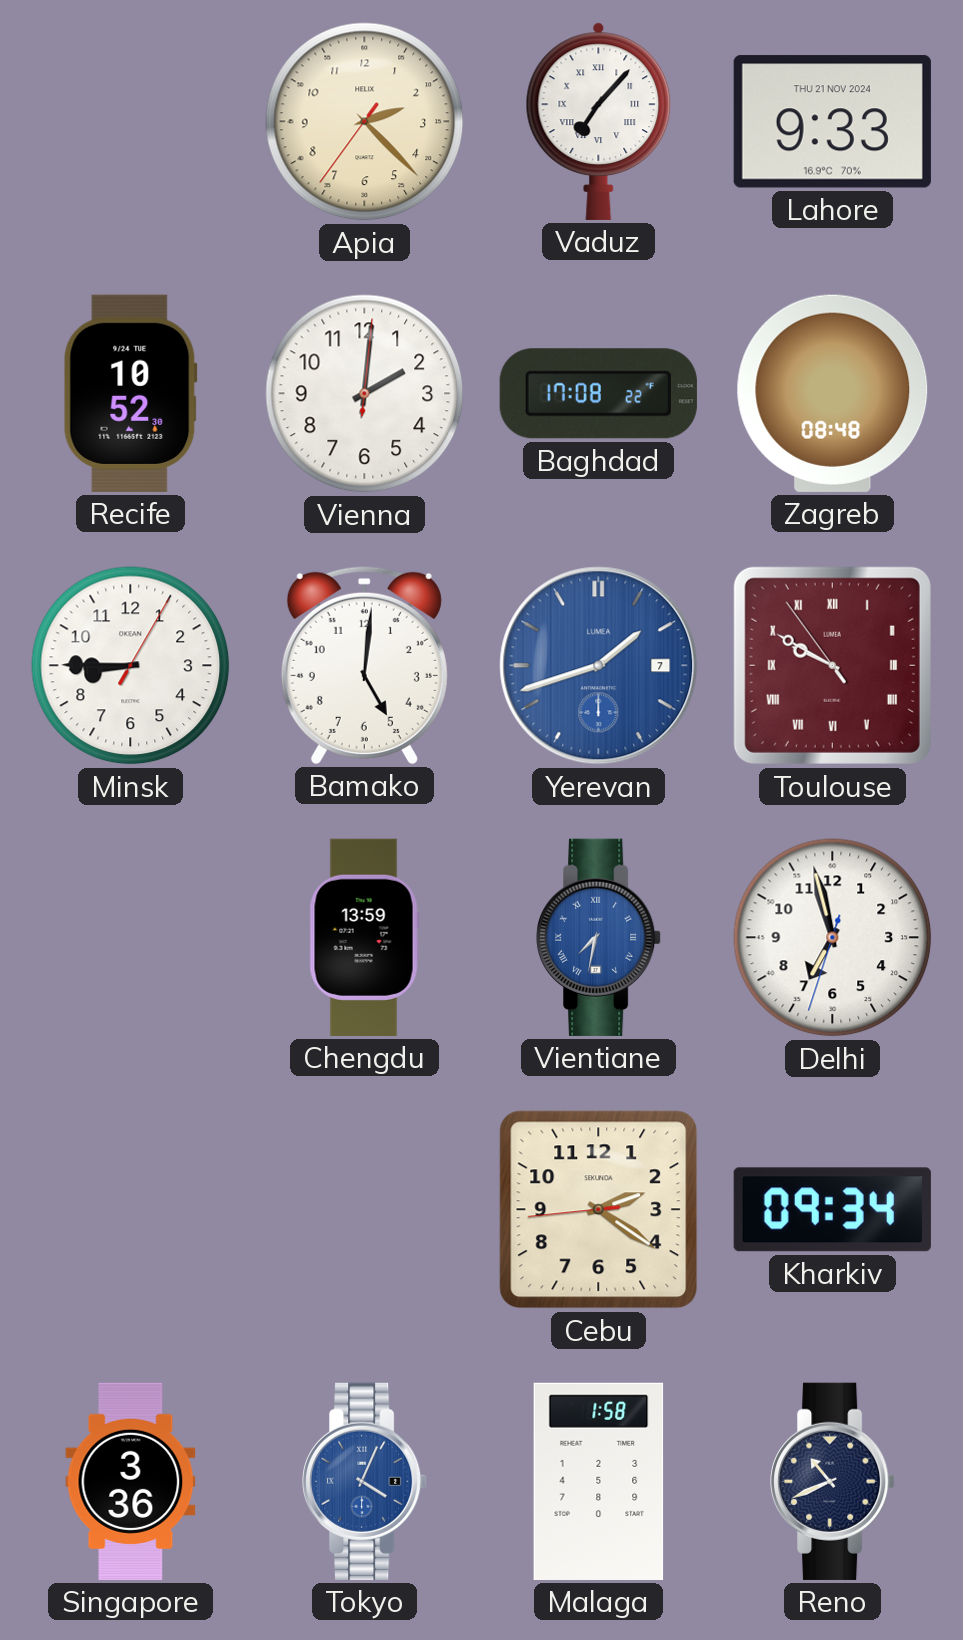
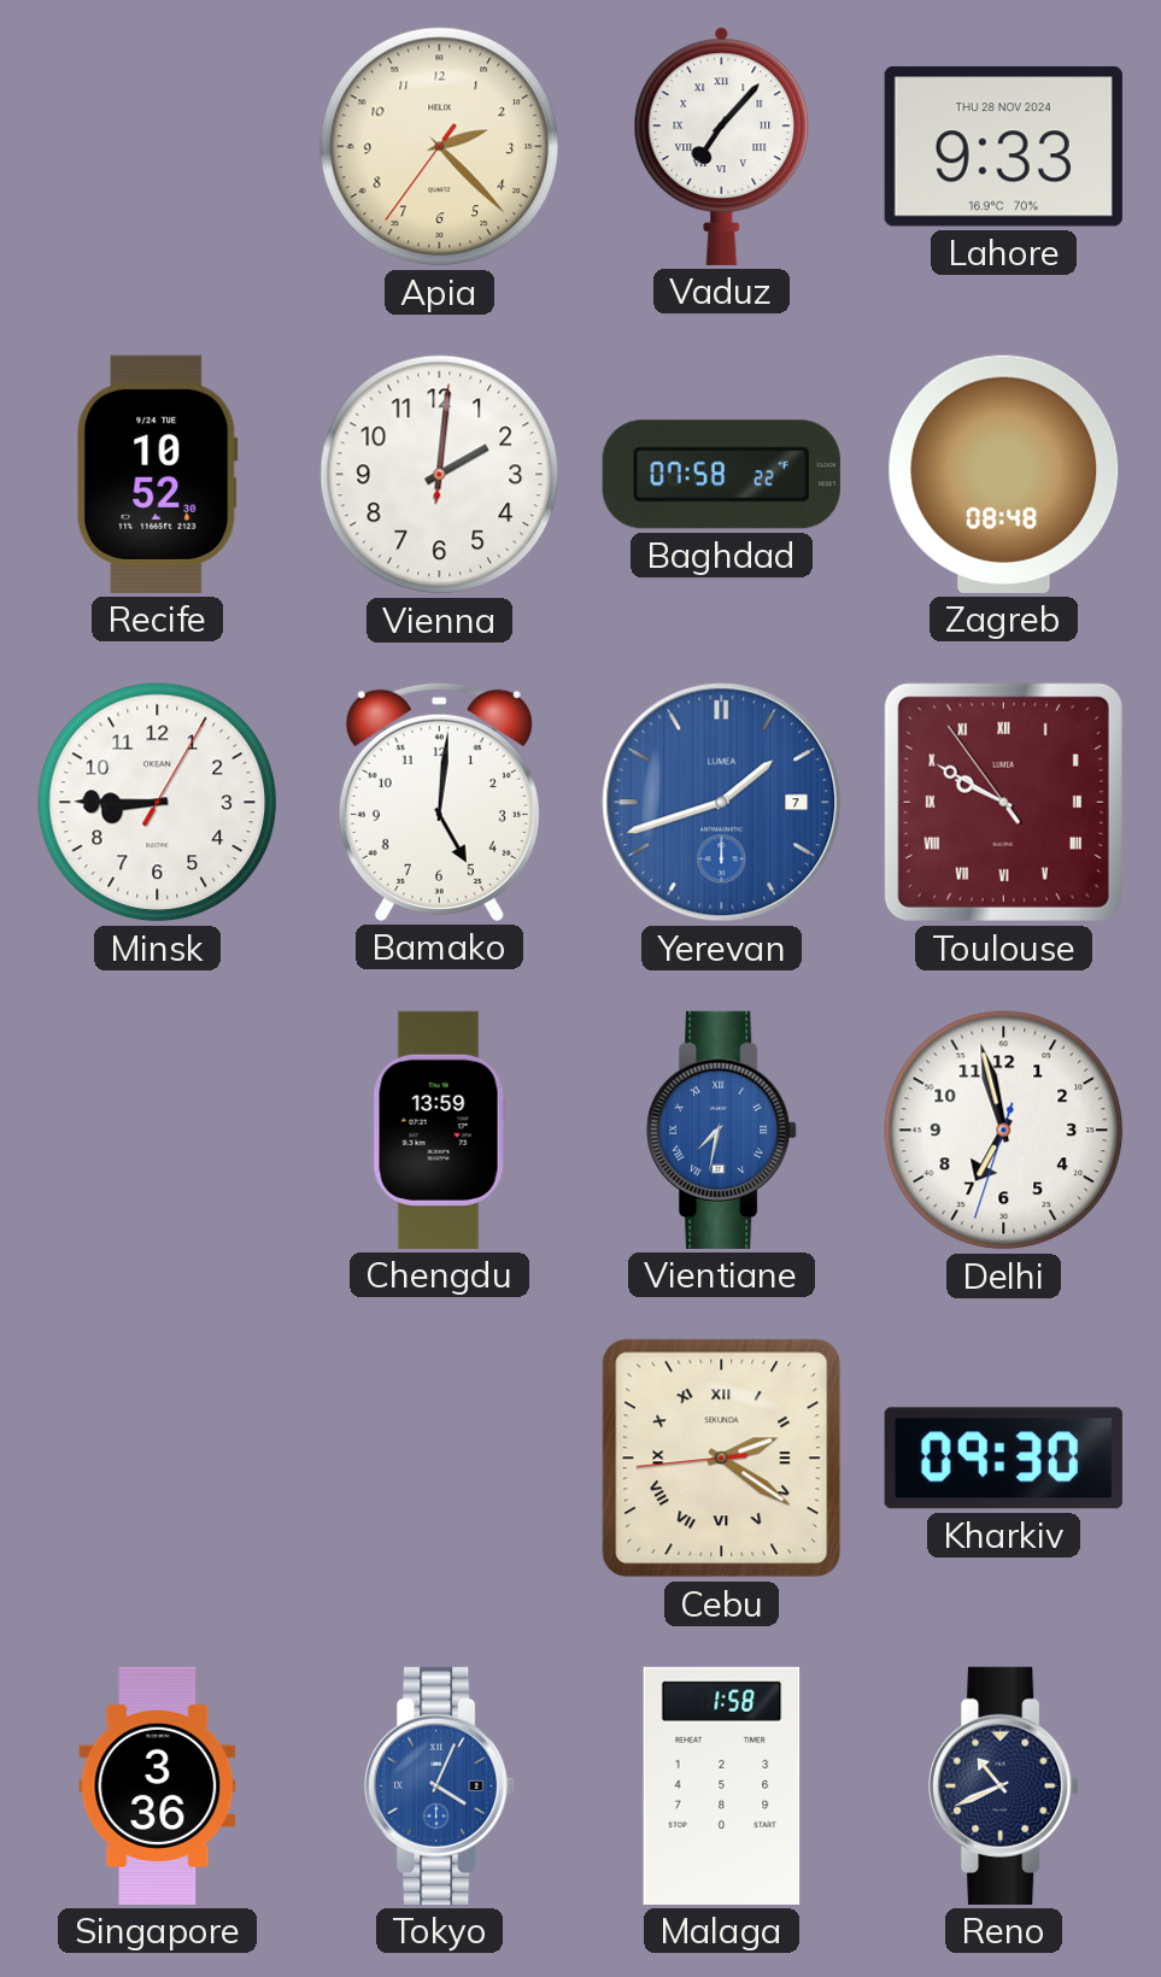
Lahore date: THU 21 NOV 2024 -> THU 28 NOV 2024
Baghdad: 17:08 -> 07:58
Cebu numerals: Arabic -> Roman
Kharkiv: 09:34 -> 09:30
